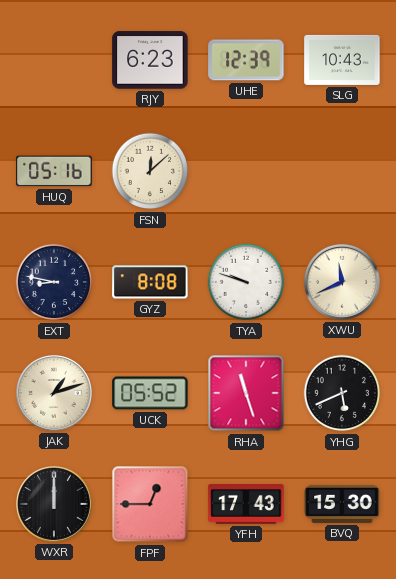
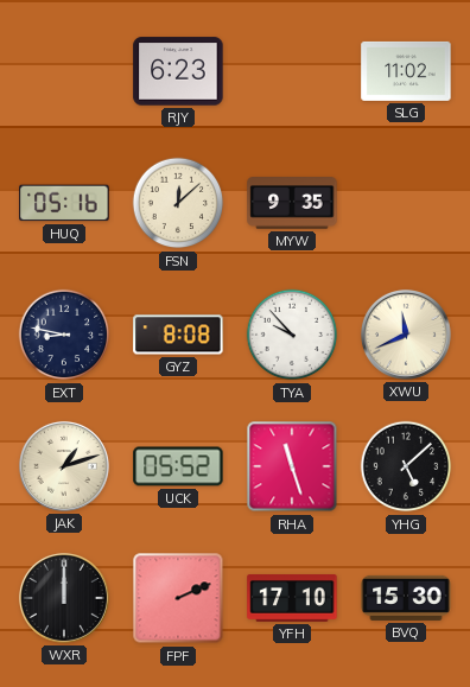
UHE: 12:39 -> none
SLG: 10:43 -> 11:02
MYW: none -> 9:35
TYA: 9:48 -> 9:53
YHG: 5:41 -> 5:08
FPF: 12:45 -> 2:11
YFH: 17:43 -> 17:10
